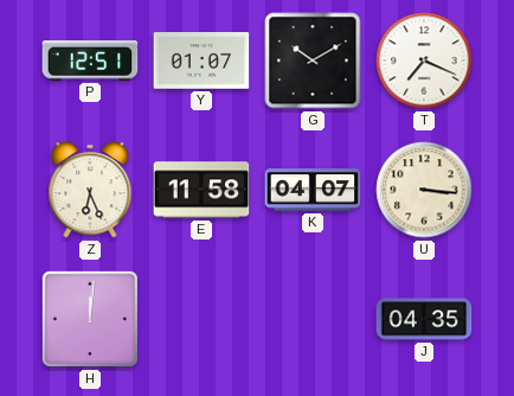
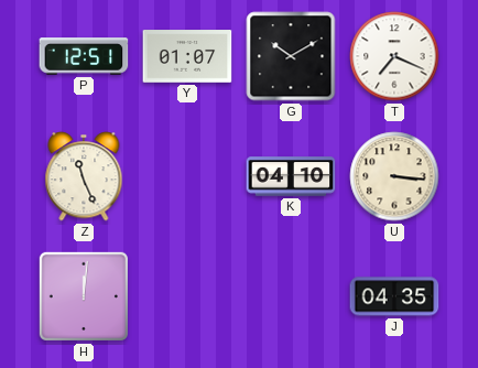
Z: 6:26 -> 11:26
E: 11:58 -> none
K: 04:07 -> 04:10
